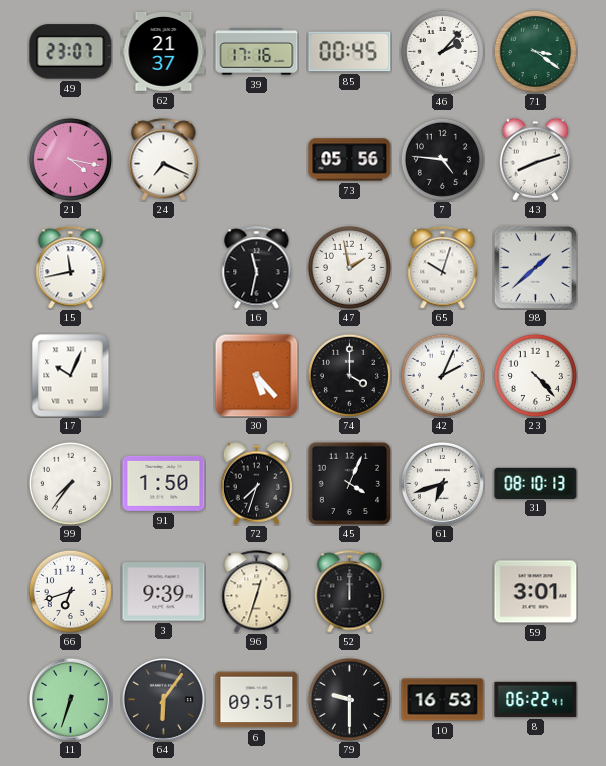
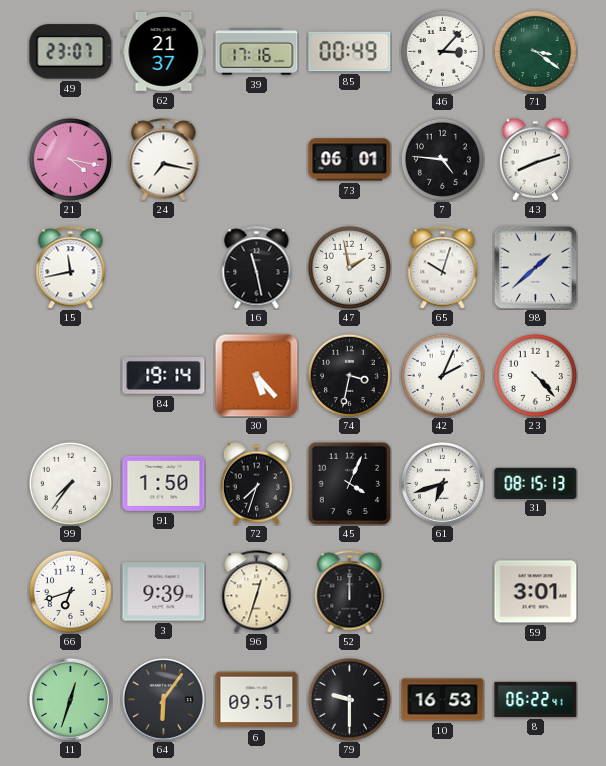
85: 00:45 -> 00:49
46: 2:07 -> 3:07
24: 7:19 -> 7:17
73: 05:56 -> 06:01
16: 11:32 -> 11:28
17: 10:04 -> none
84: none -> 19:14
74: 4:00 -> 3:32
31: 08:10 -> 08:15
11: 6:33 -> 12:33
